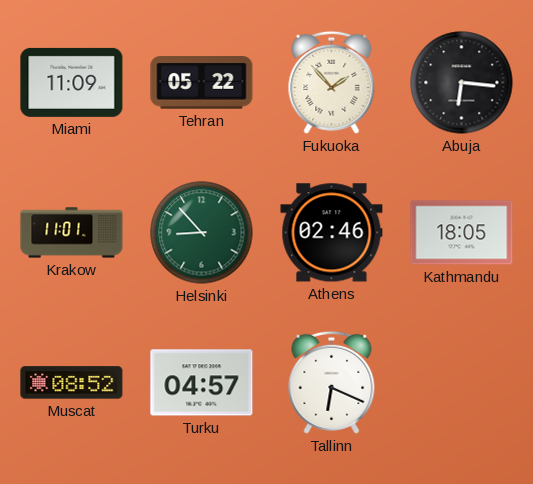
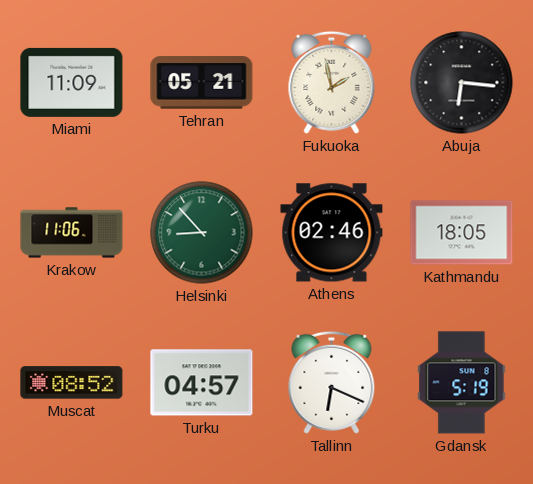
Tehran: 05:22 -> 05:21
Fukuoka: 1:53 -> 1:58
Krakow: 11:01 -> 11:06
Gdansk: none -> 5:19
